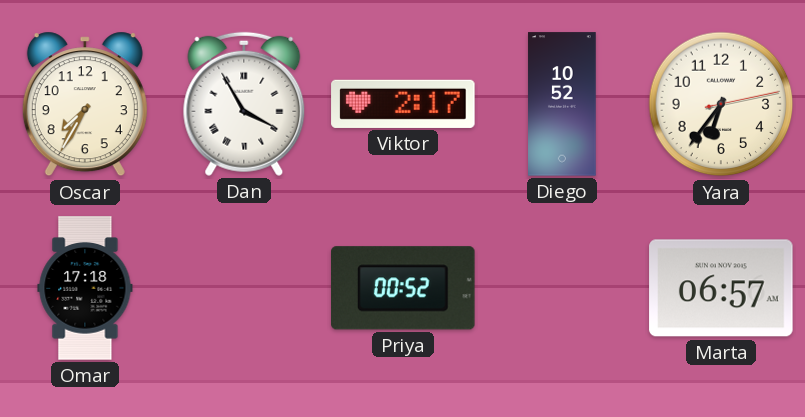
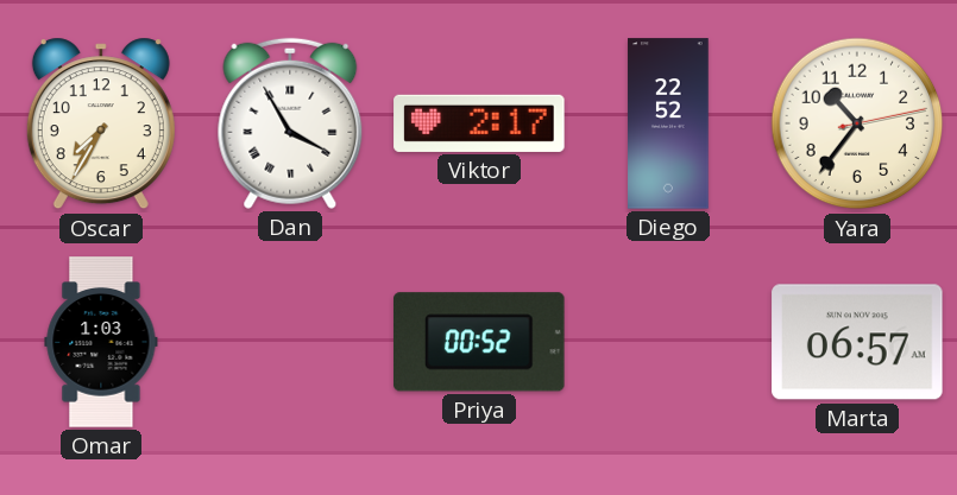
Diego: 10:52 -> 22:52
Yara: 6:36 -> 10:36
Omar: 17:18 -> 1:03
